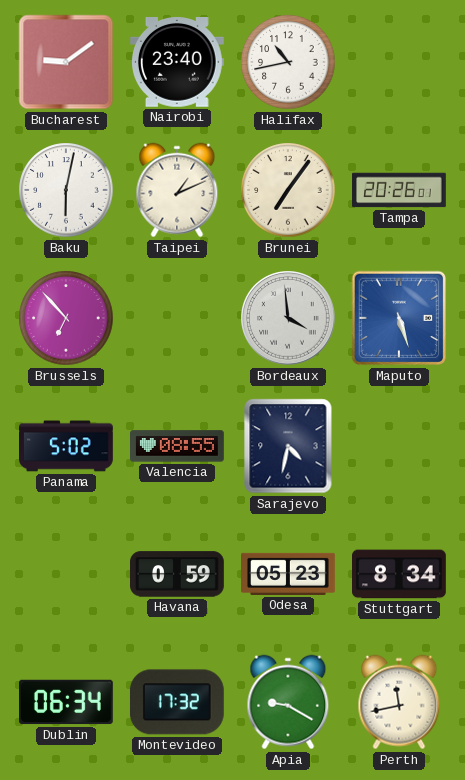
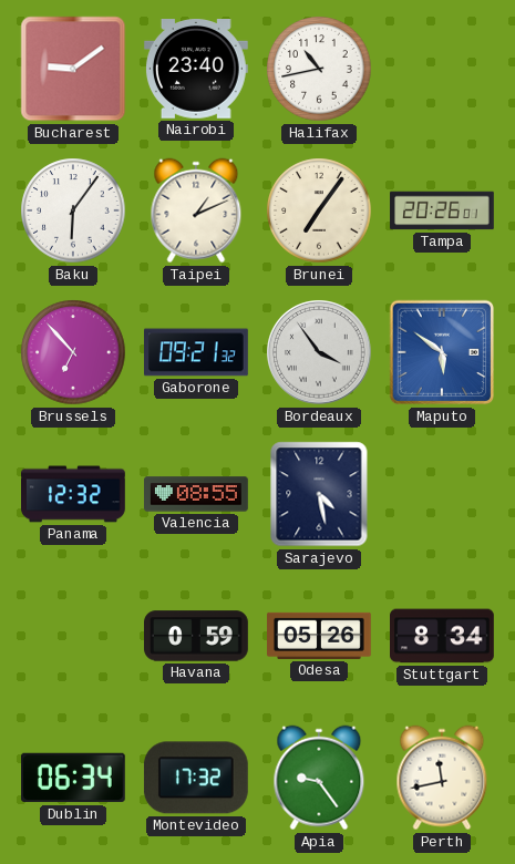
Baku: 6:02 -> 6:06
Gaborone: none -> 09:21
Bordeaux: 3:59 -> 3:54
Maputo: 5:27 -> 5:51
Panama: 5:02 -> 12:32
Sarajevo: 4:32 -> 4:28
Odesa: 05:23 -> 05:26
Apia: 9:20 -> 9:24
